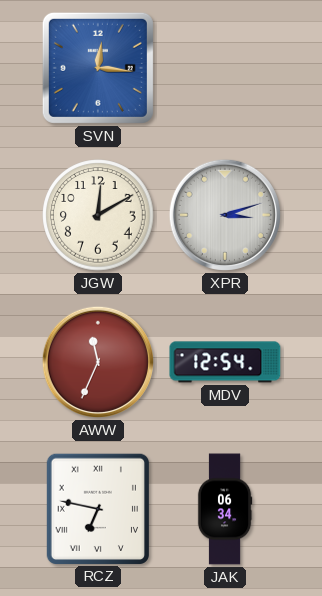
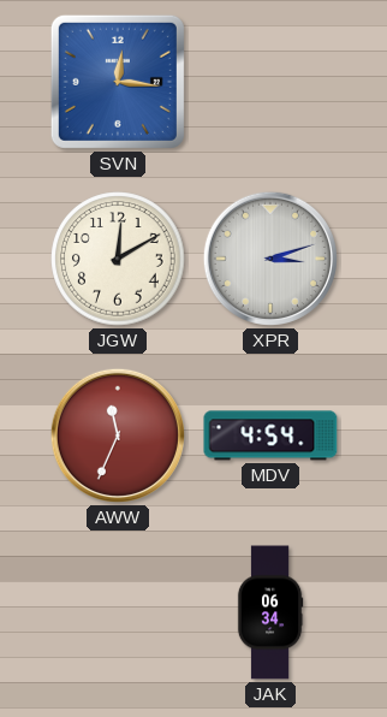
MDV: 12:54 -> 4:54
RCZ: 6:47 -> none
